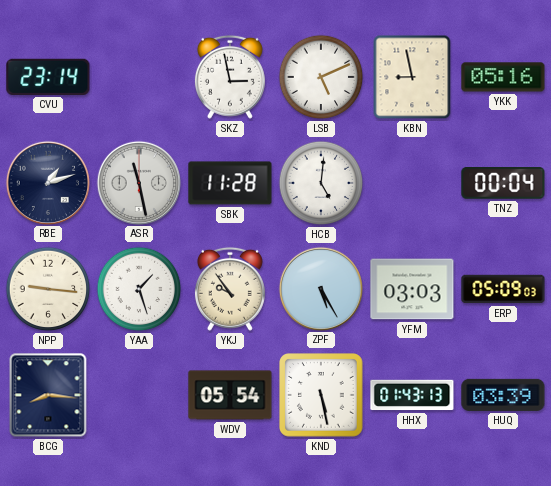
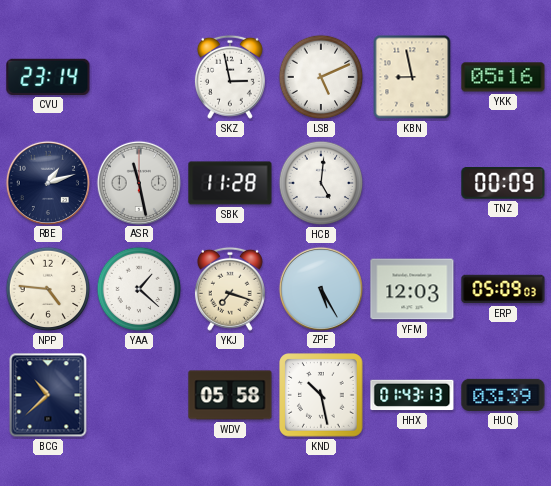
TNZ: 00:04 -> 00:09
NPP: 9:16 -> 4:46
YAA: 1:27 -> 1:22
YKJ: 9:54 -> 7:18
YFM: 03:03 -> 12:03
BCG: 8:16 -> 10:38
WDV: 05:54 -> 05:58
KND: 5:28 -> 10:28
